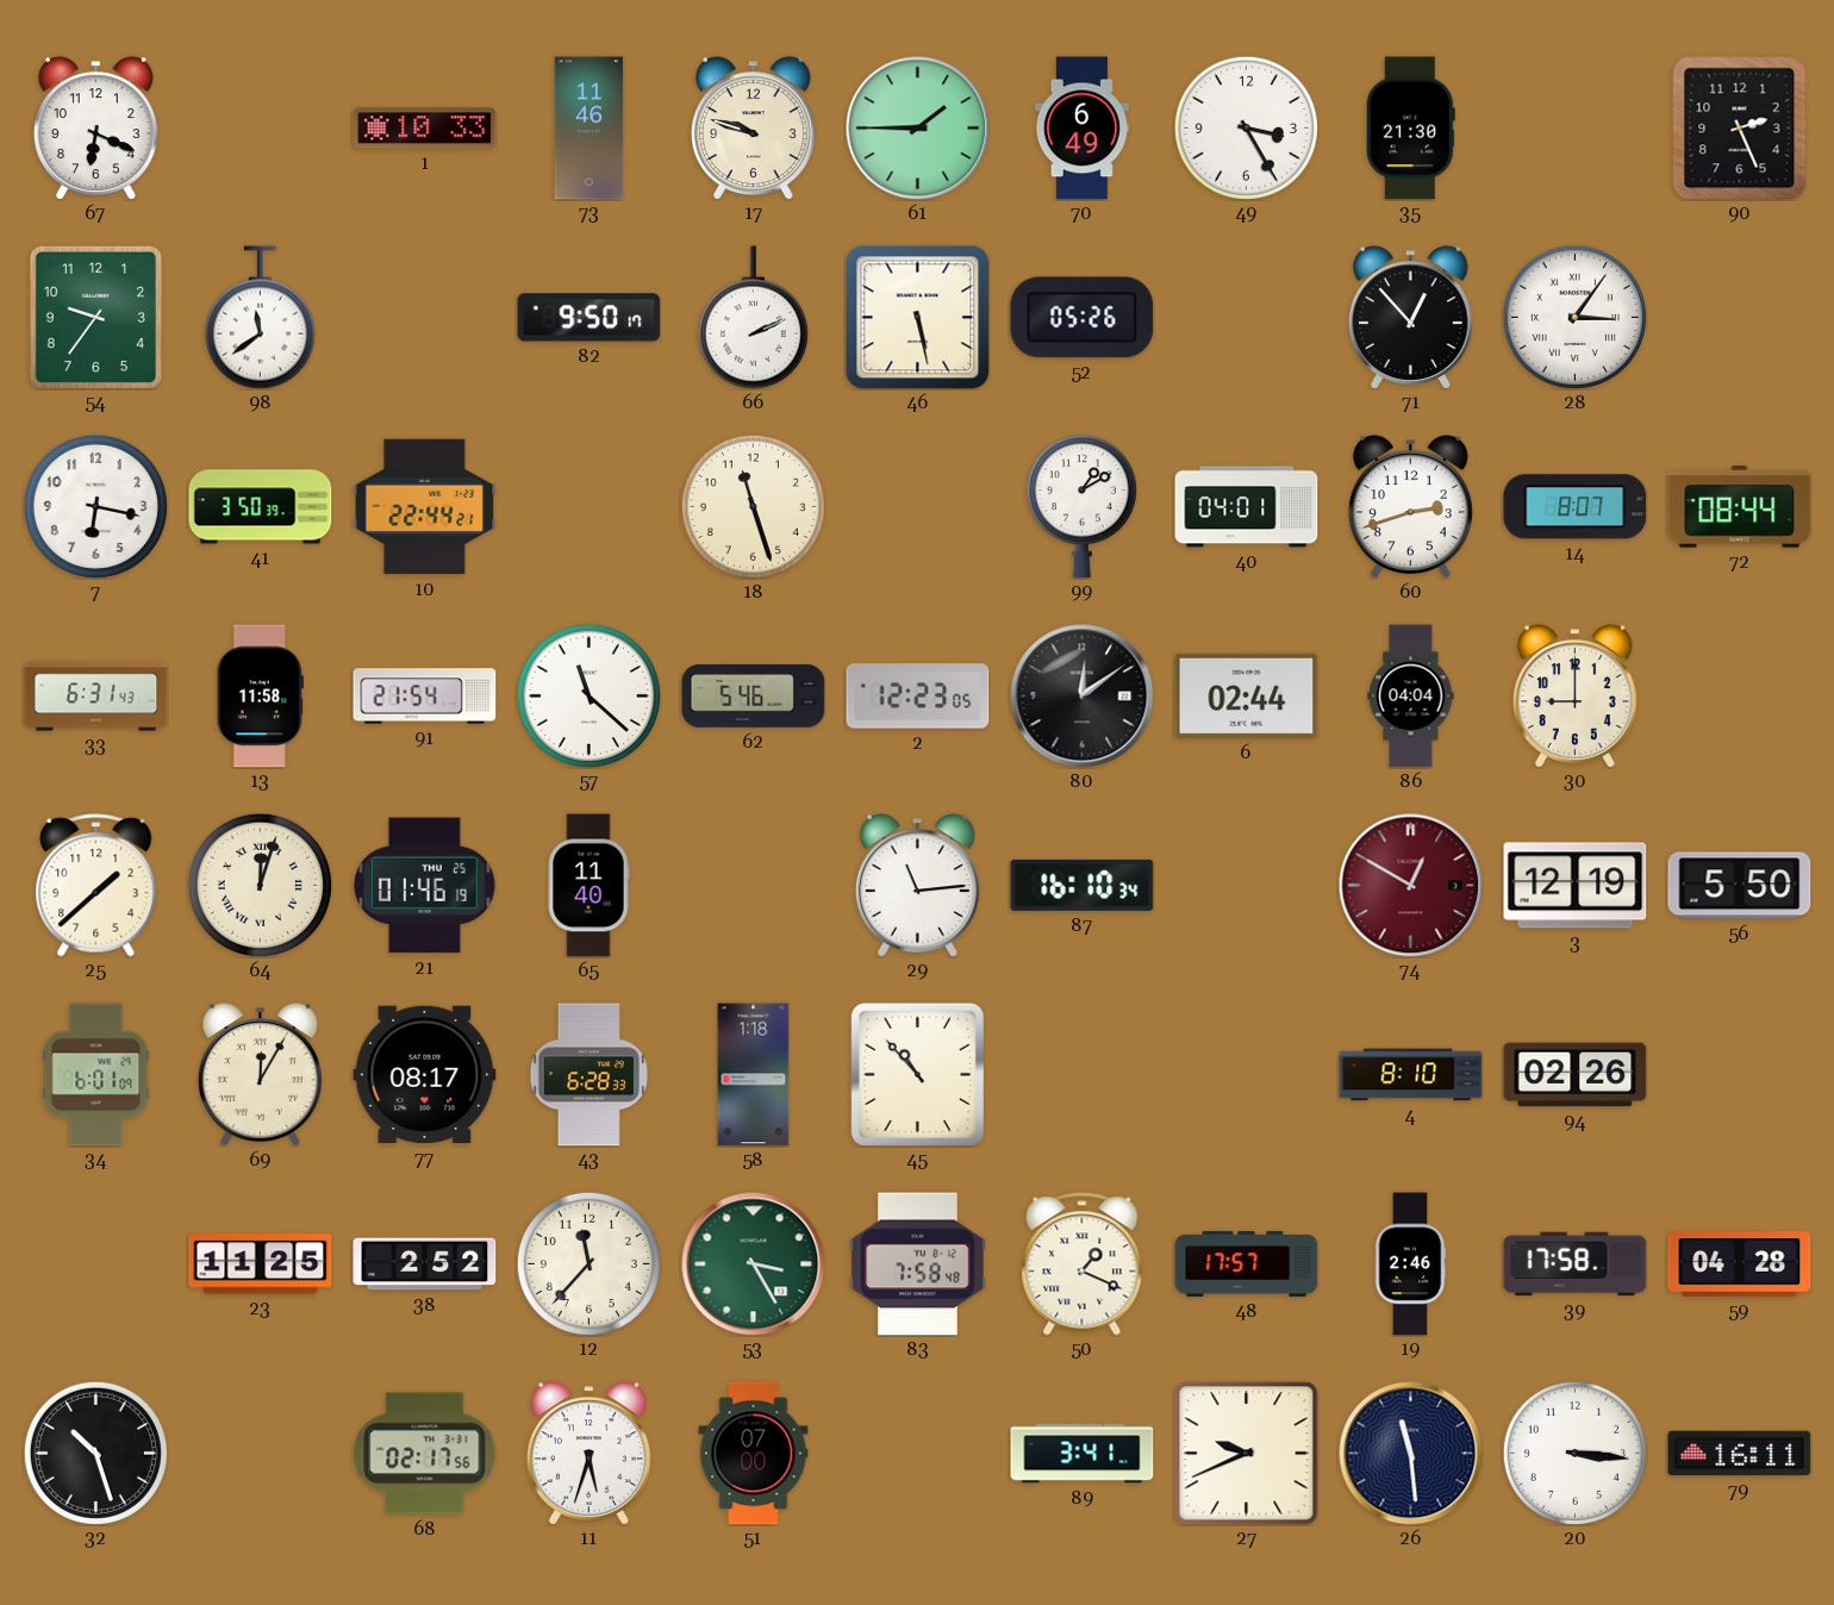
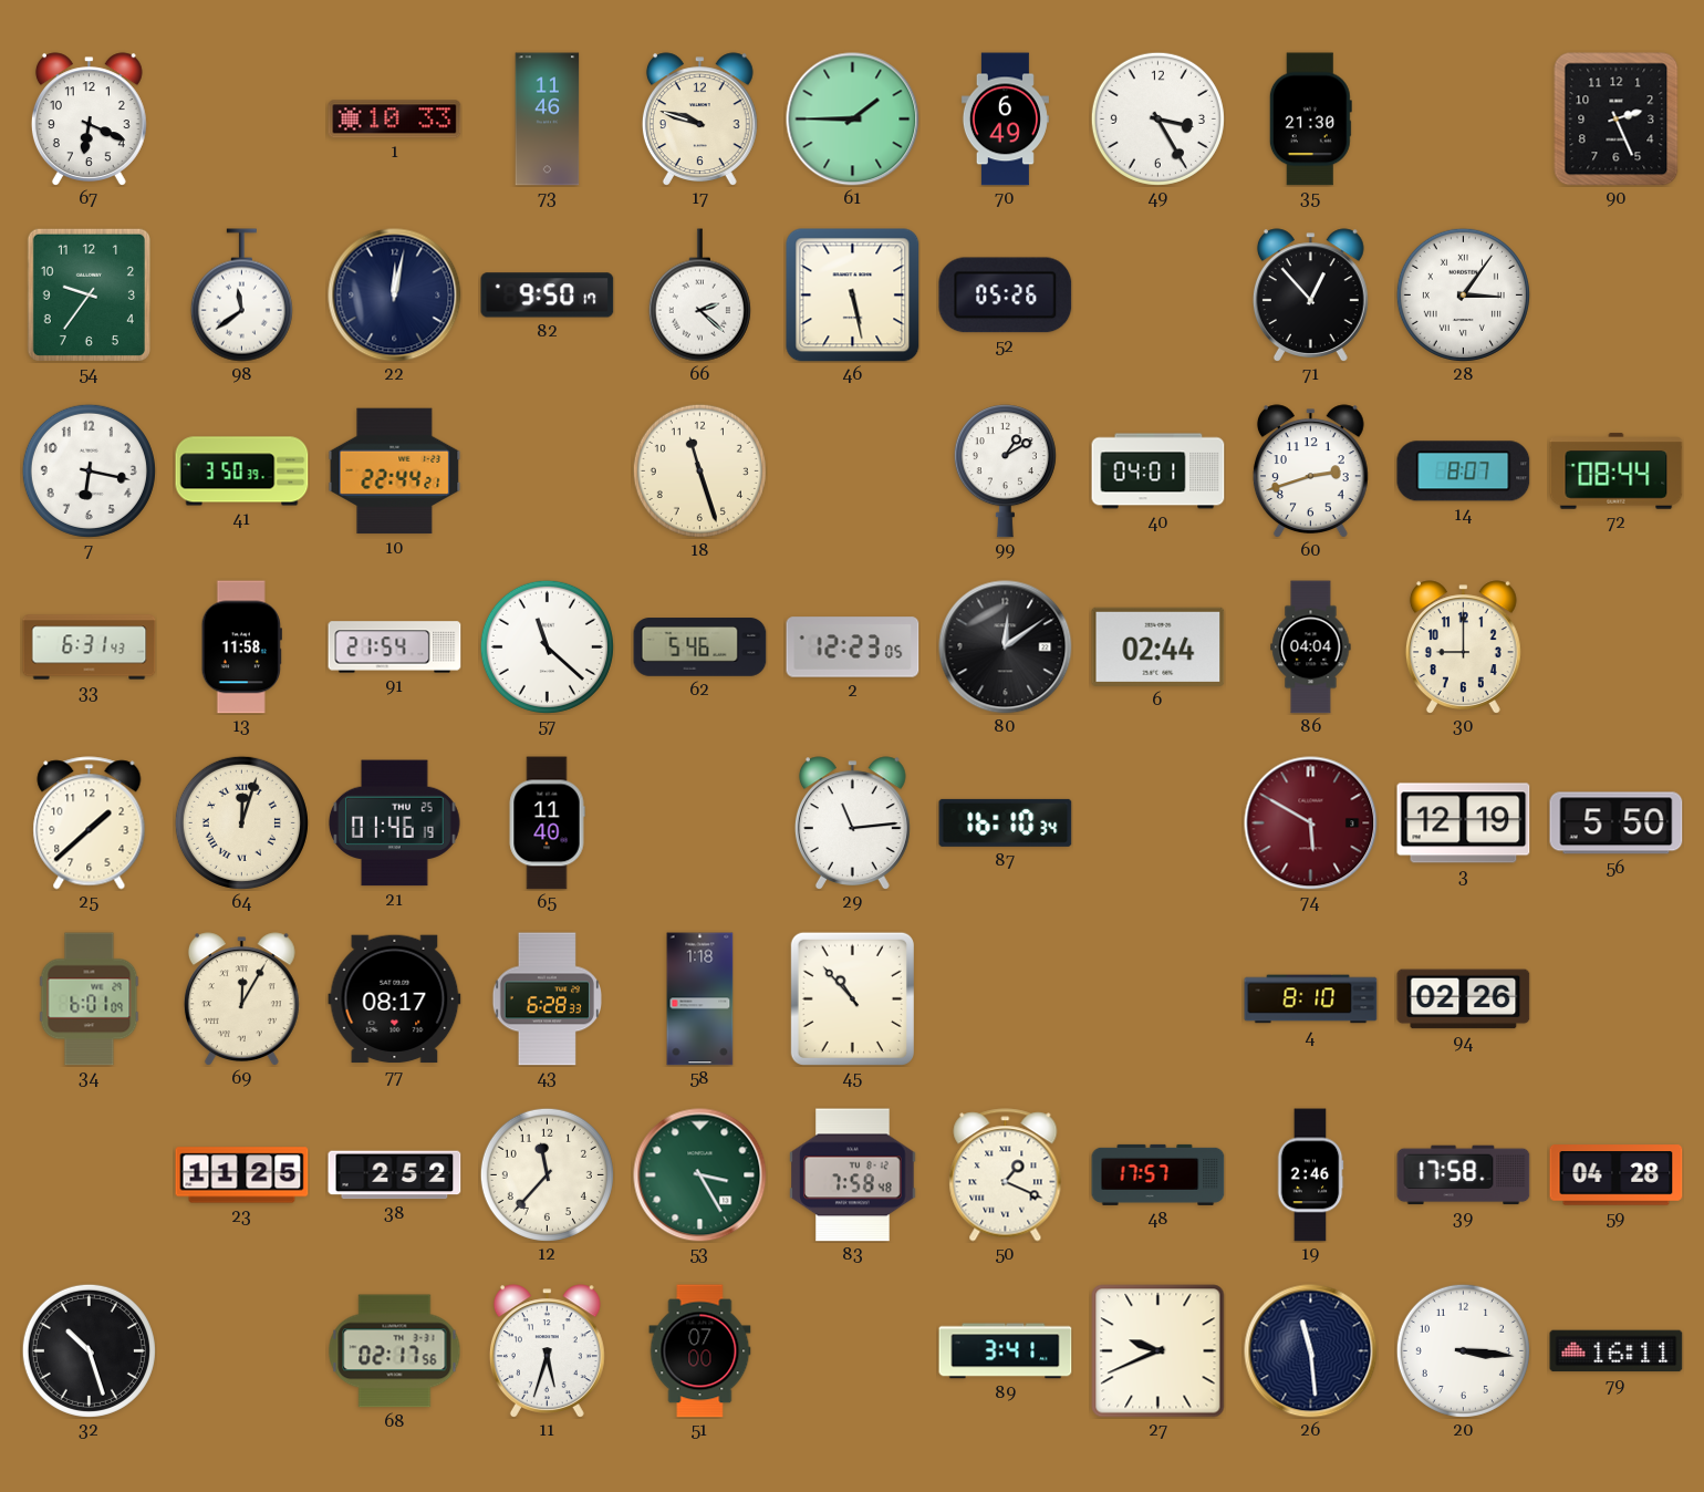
22: none -> 12:02
66: 2:11 -> 2:22
74: 12:50 -> 5:50
